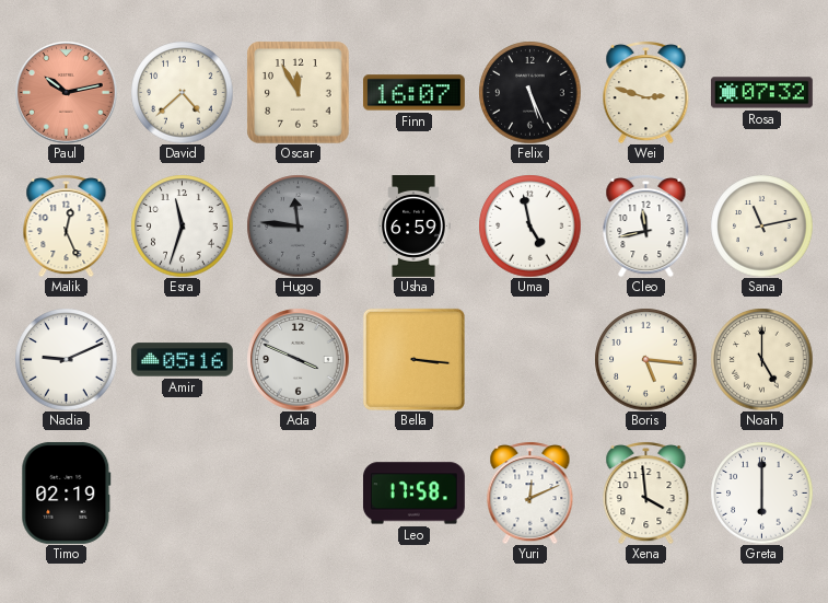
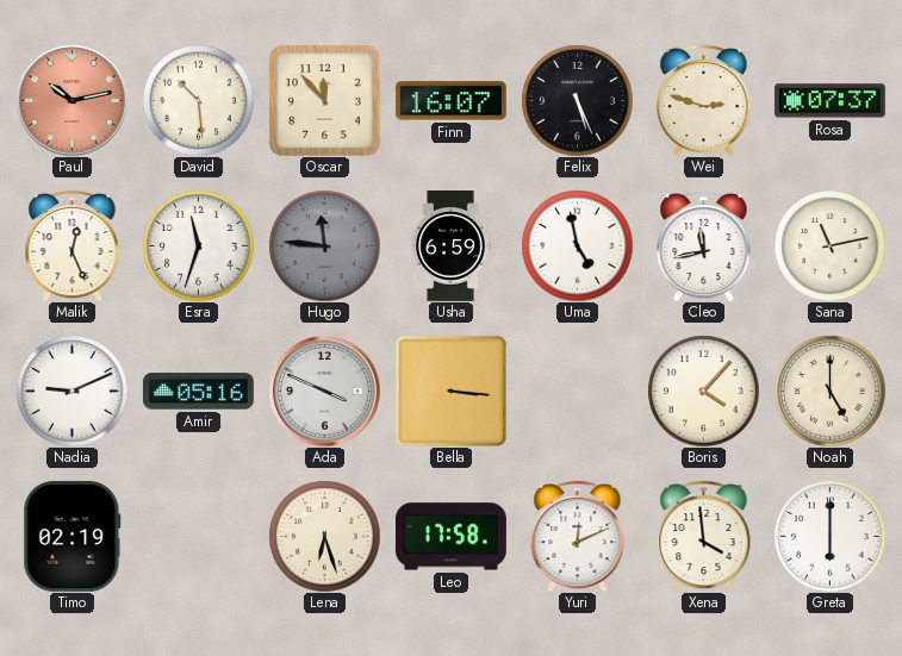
David: 4:38 -> 10:29
Oscar: 11:55 -> 11:53
Rosa: 07:32 -> 07:37
Boris: 5:16 -> 4:07
Lena: none -> 6:27
